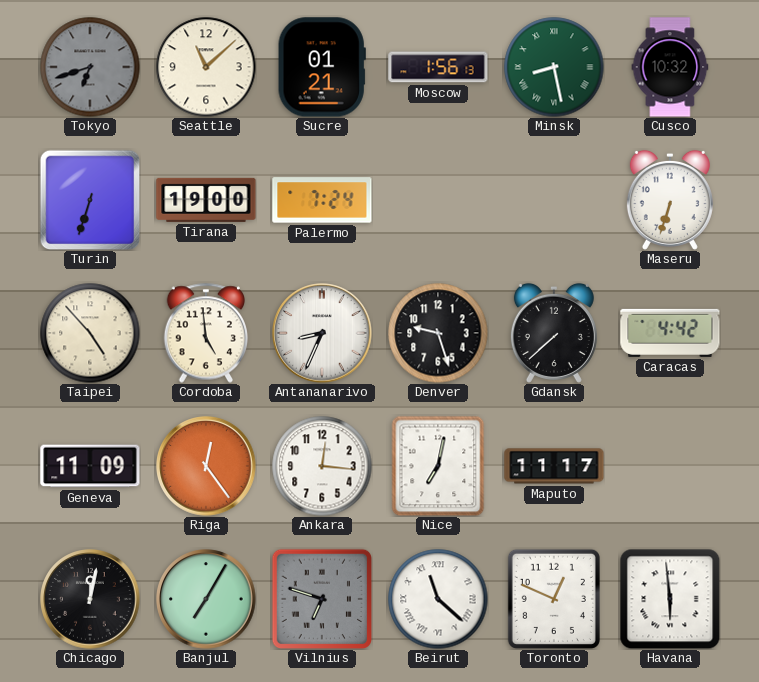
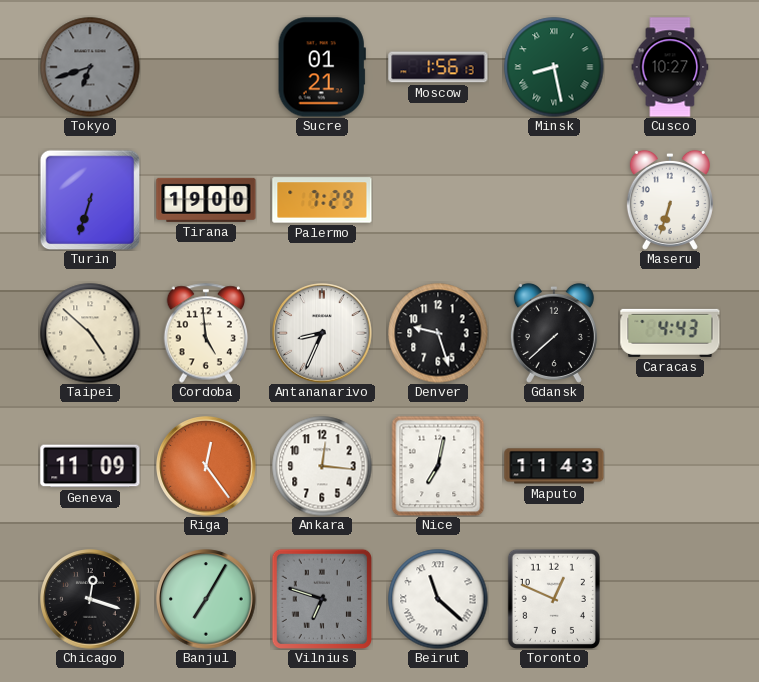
Seattle: 11:08 -> none
Cusco: 10:32 -> 10:27
Palermo: 7:24 -> 7:29
Taipei: 4:53 -> 4:52
Caracas: 4:42 -> 4:43
Maputo: 11:17 -> 11:43
Chicago: 12:02 -> 12:18
Havana: 5:59 -> none
